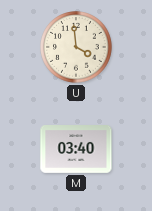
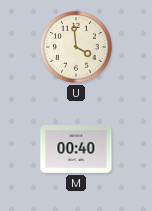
M: 03:40 -> 00:40
